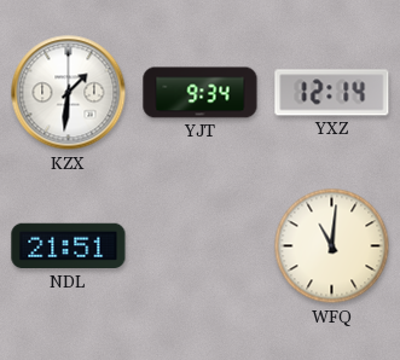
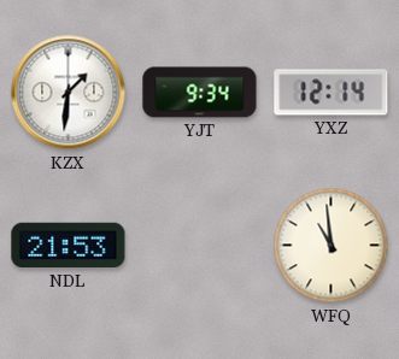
NDL: 21:51 -> 21:53
WFQ: 11:01 -> 10:59
